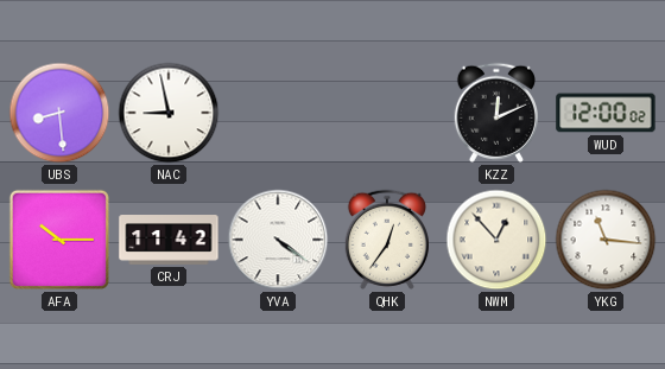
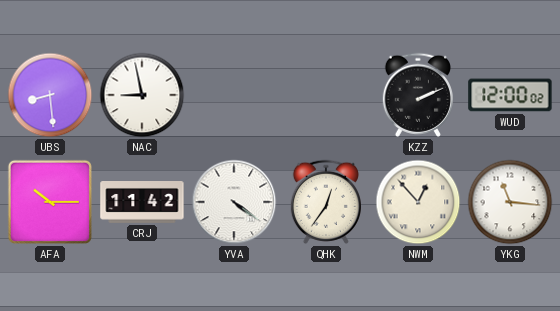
KZZ: 12:11 -> 2:11
